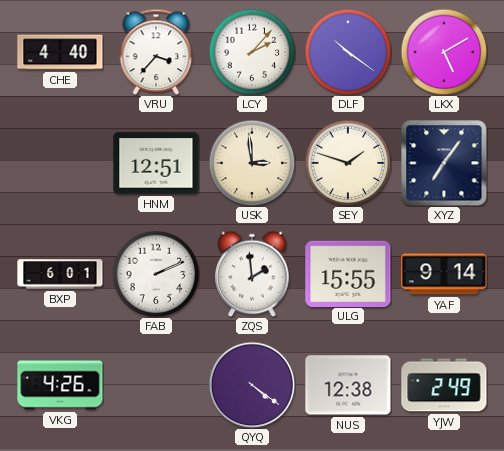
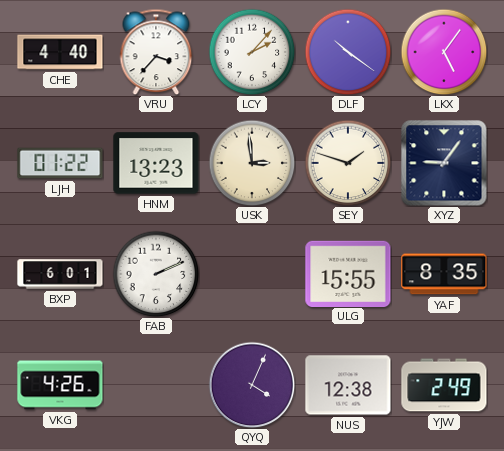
LKX: 5:10 -> 5:06
LJH: none -> 01:22
HNM: 12:51 -> 13:23
XYZ: 7:06 -> 9:06
ZQS: 1:59 -> none
YAF: 9:14 -> 8:35
QYQ: 4:21 -> 4:04
